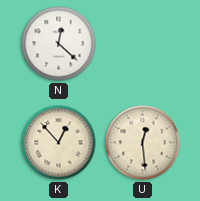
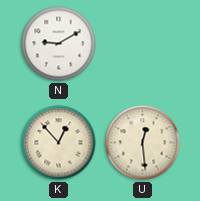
N: 12:22 -> 9:10
